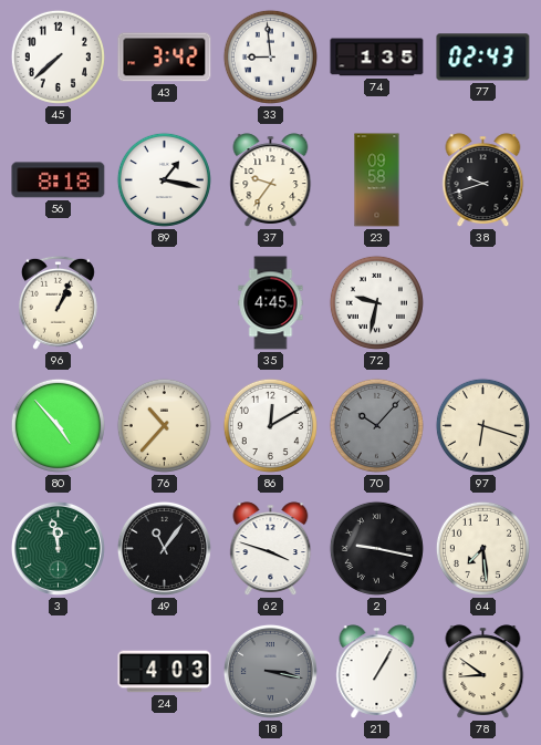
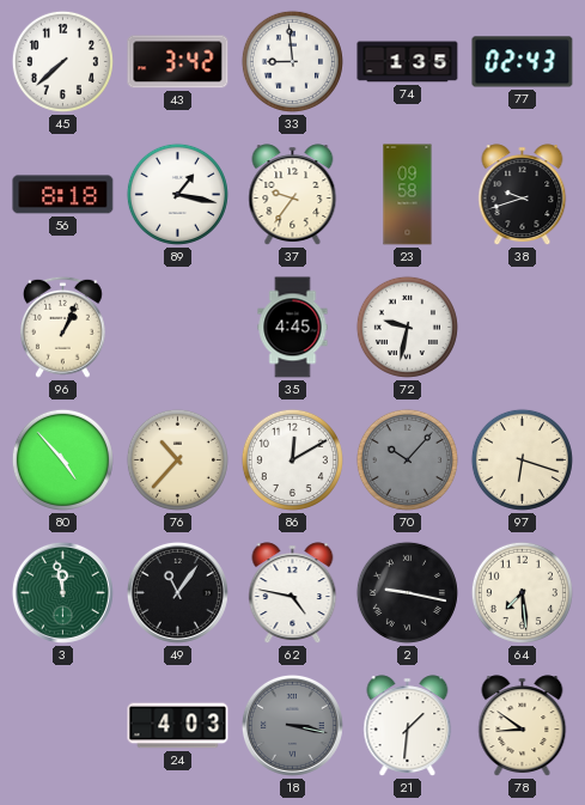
62: 3:48 -> 4:47
21: 1:05 -> 1:31
